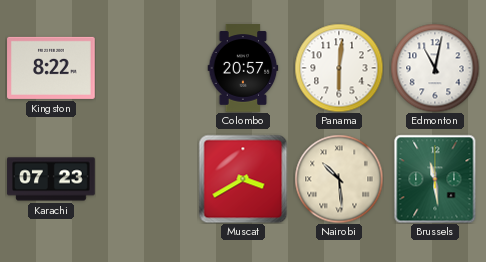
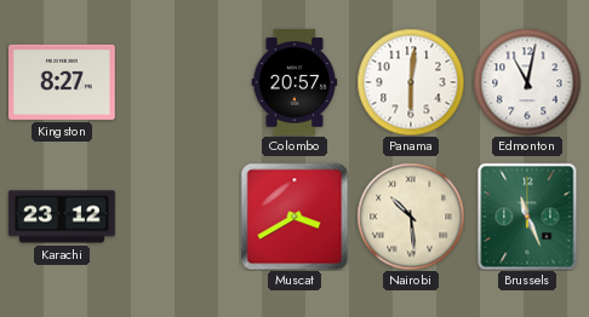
Kingston: 8:22 -> 8:27
Karachi: 07:23 -> 23:12
Brussels: 11:29 -> 11:26
